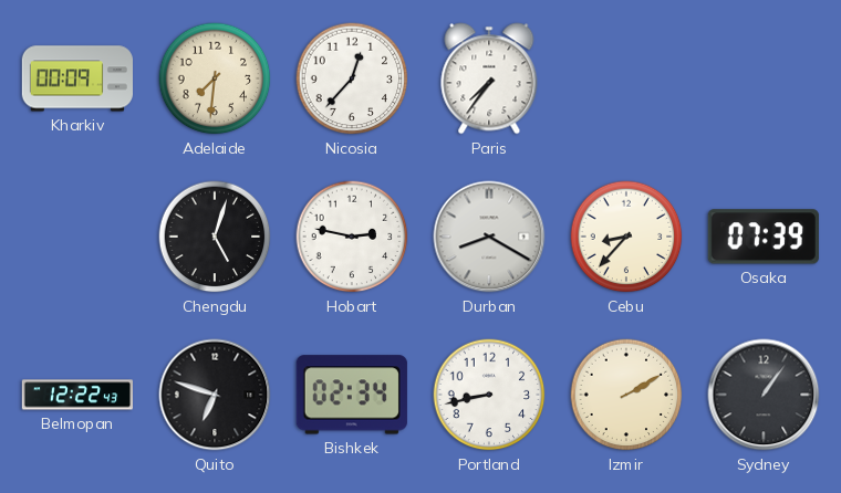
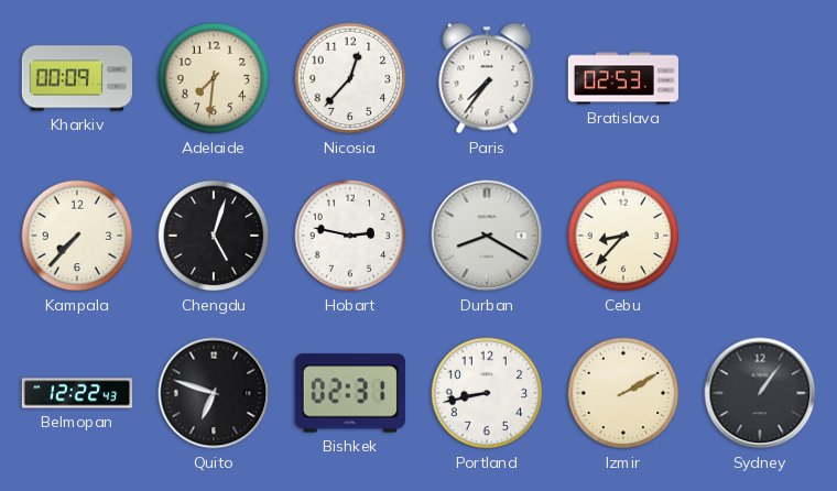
Bratislava: none -> 02:53
Kampala: none -> 7:37
Osaka: 07:39 -> none
Bishkek: 02:34 -> 02:31
